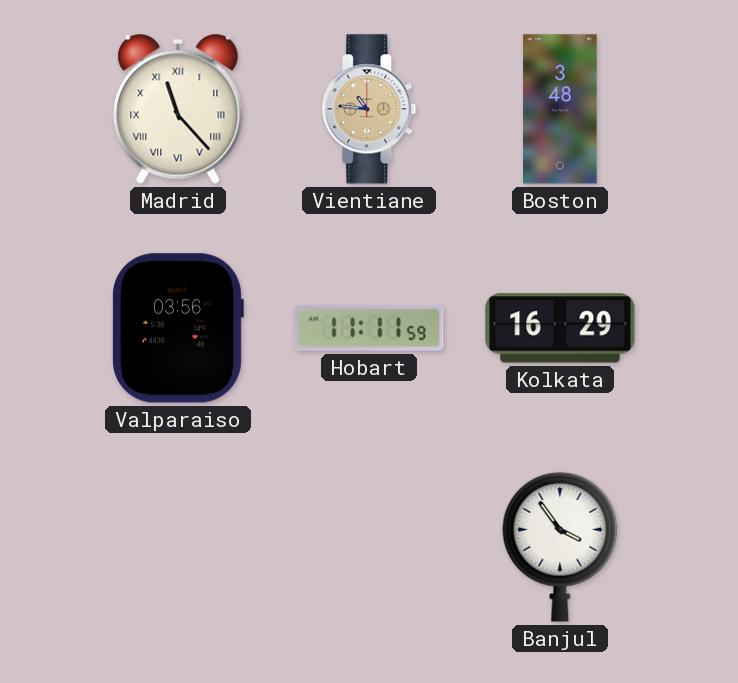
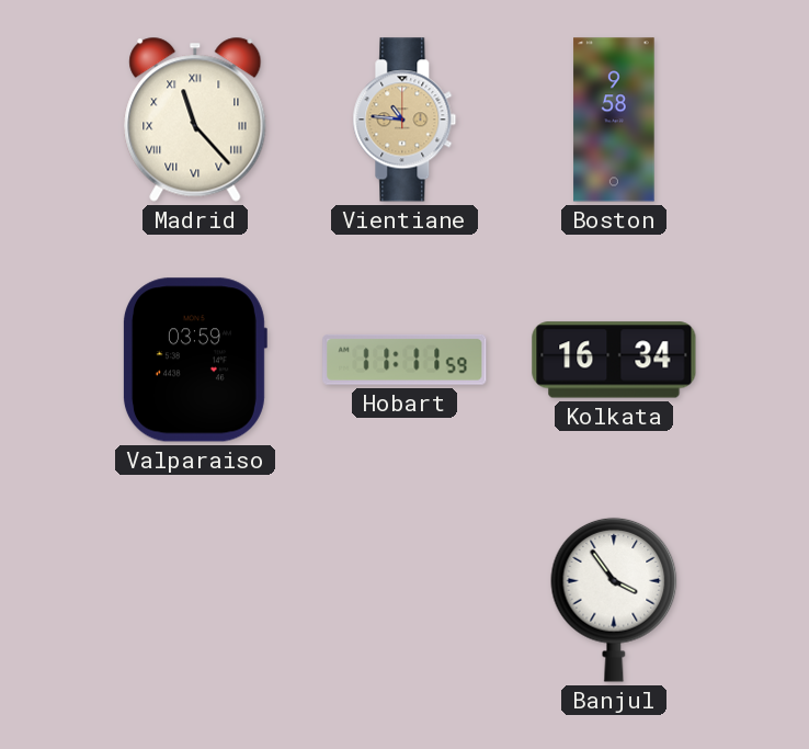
Boston: 3:48 -> 9:58
Valparaiso: 03:56 -> 03:59
Kolkata: 16:29 -> 16:34
